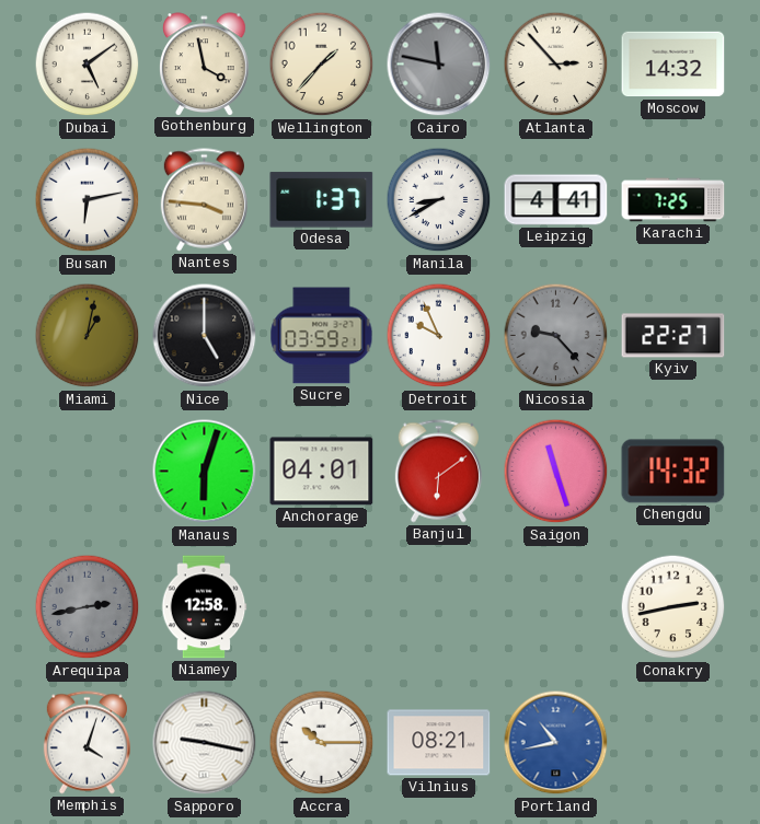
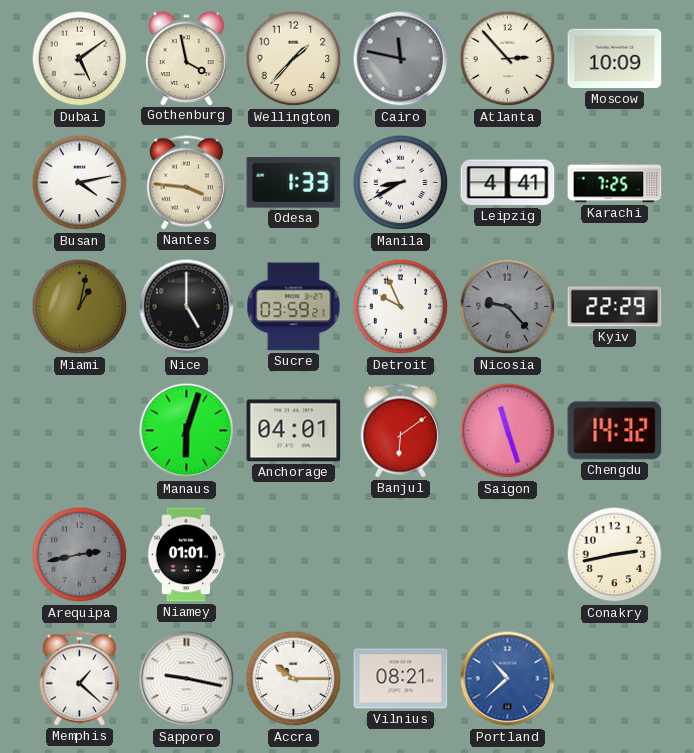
Moscow: 14:32 -> 10:09
Busan: 6:13 -> 4:13
Odesa: 1:37 -> 1:33
Kyiv: 22:27 -> 22:29
Niamey: 12:58 -> 01:01
Memphis: 4:03 -> 1:22
Portland: 10:43 -> 10:38
